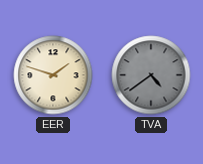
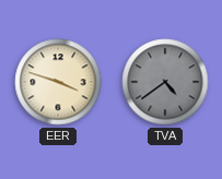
EER: 1:48 -> 3:48
